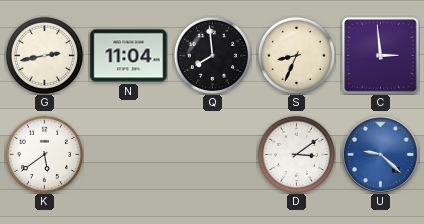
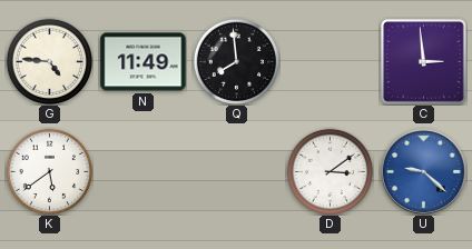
G: 2:43 -> 4:46
N: 11:04 -> 11:49
S: 8:34 -> none
